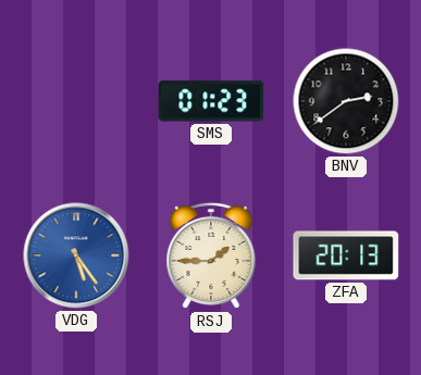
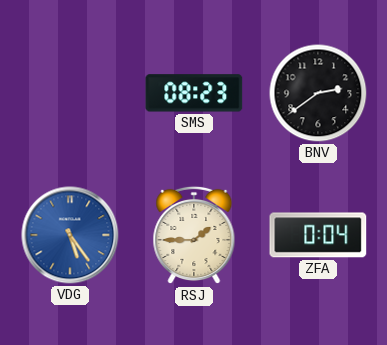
SMS: 01:23 -> 08:23
ZFA: 20:13 -> 0:04
